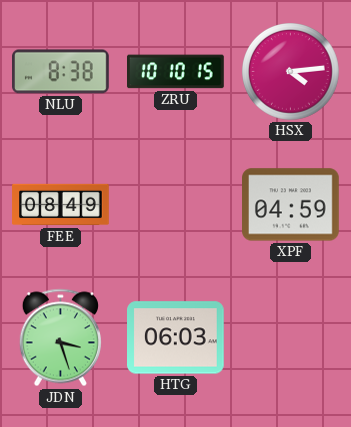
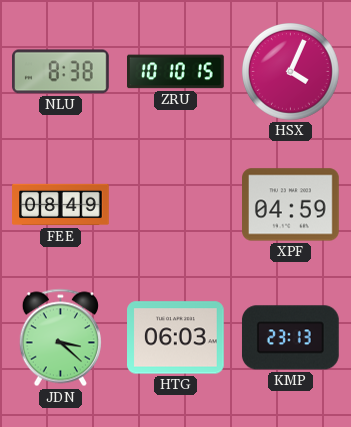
HSX: 4:14 -> 4:04
JDN: 3:27 -> 3:22
KMP: none -> 23:13
